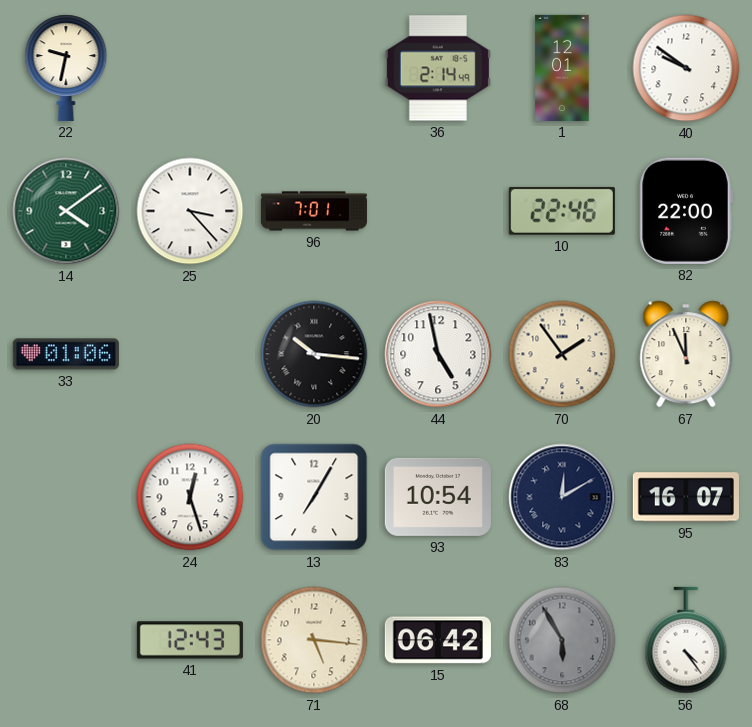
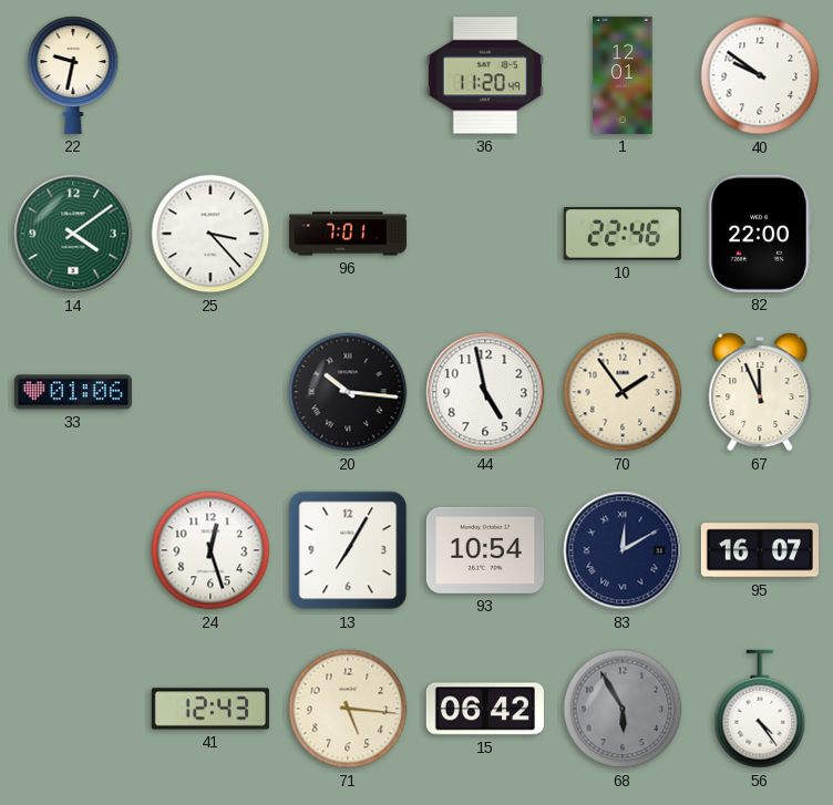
36: 2:14 -> 11:20
